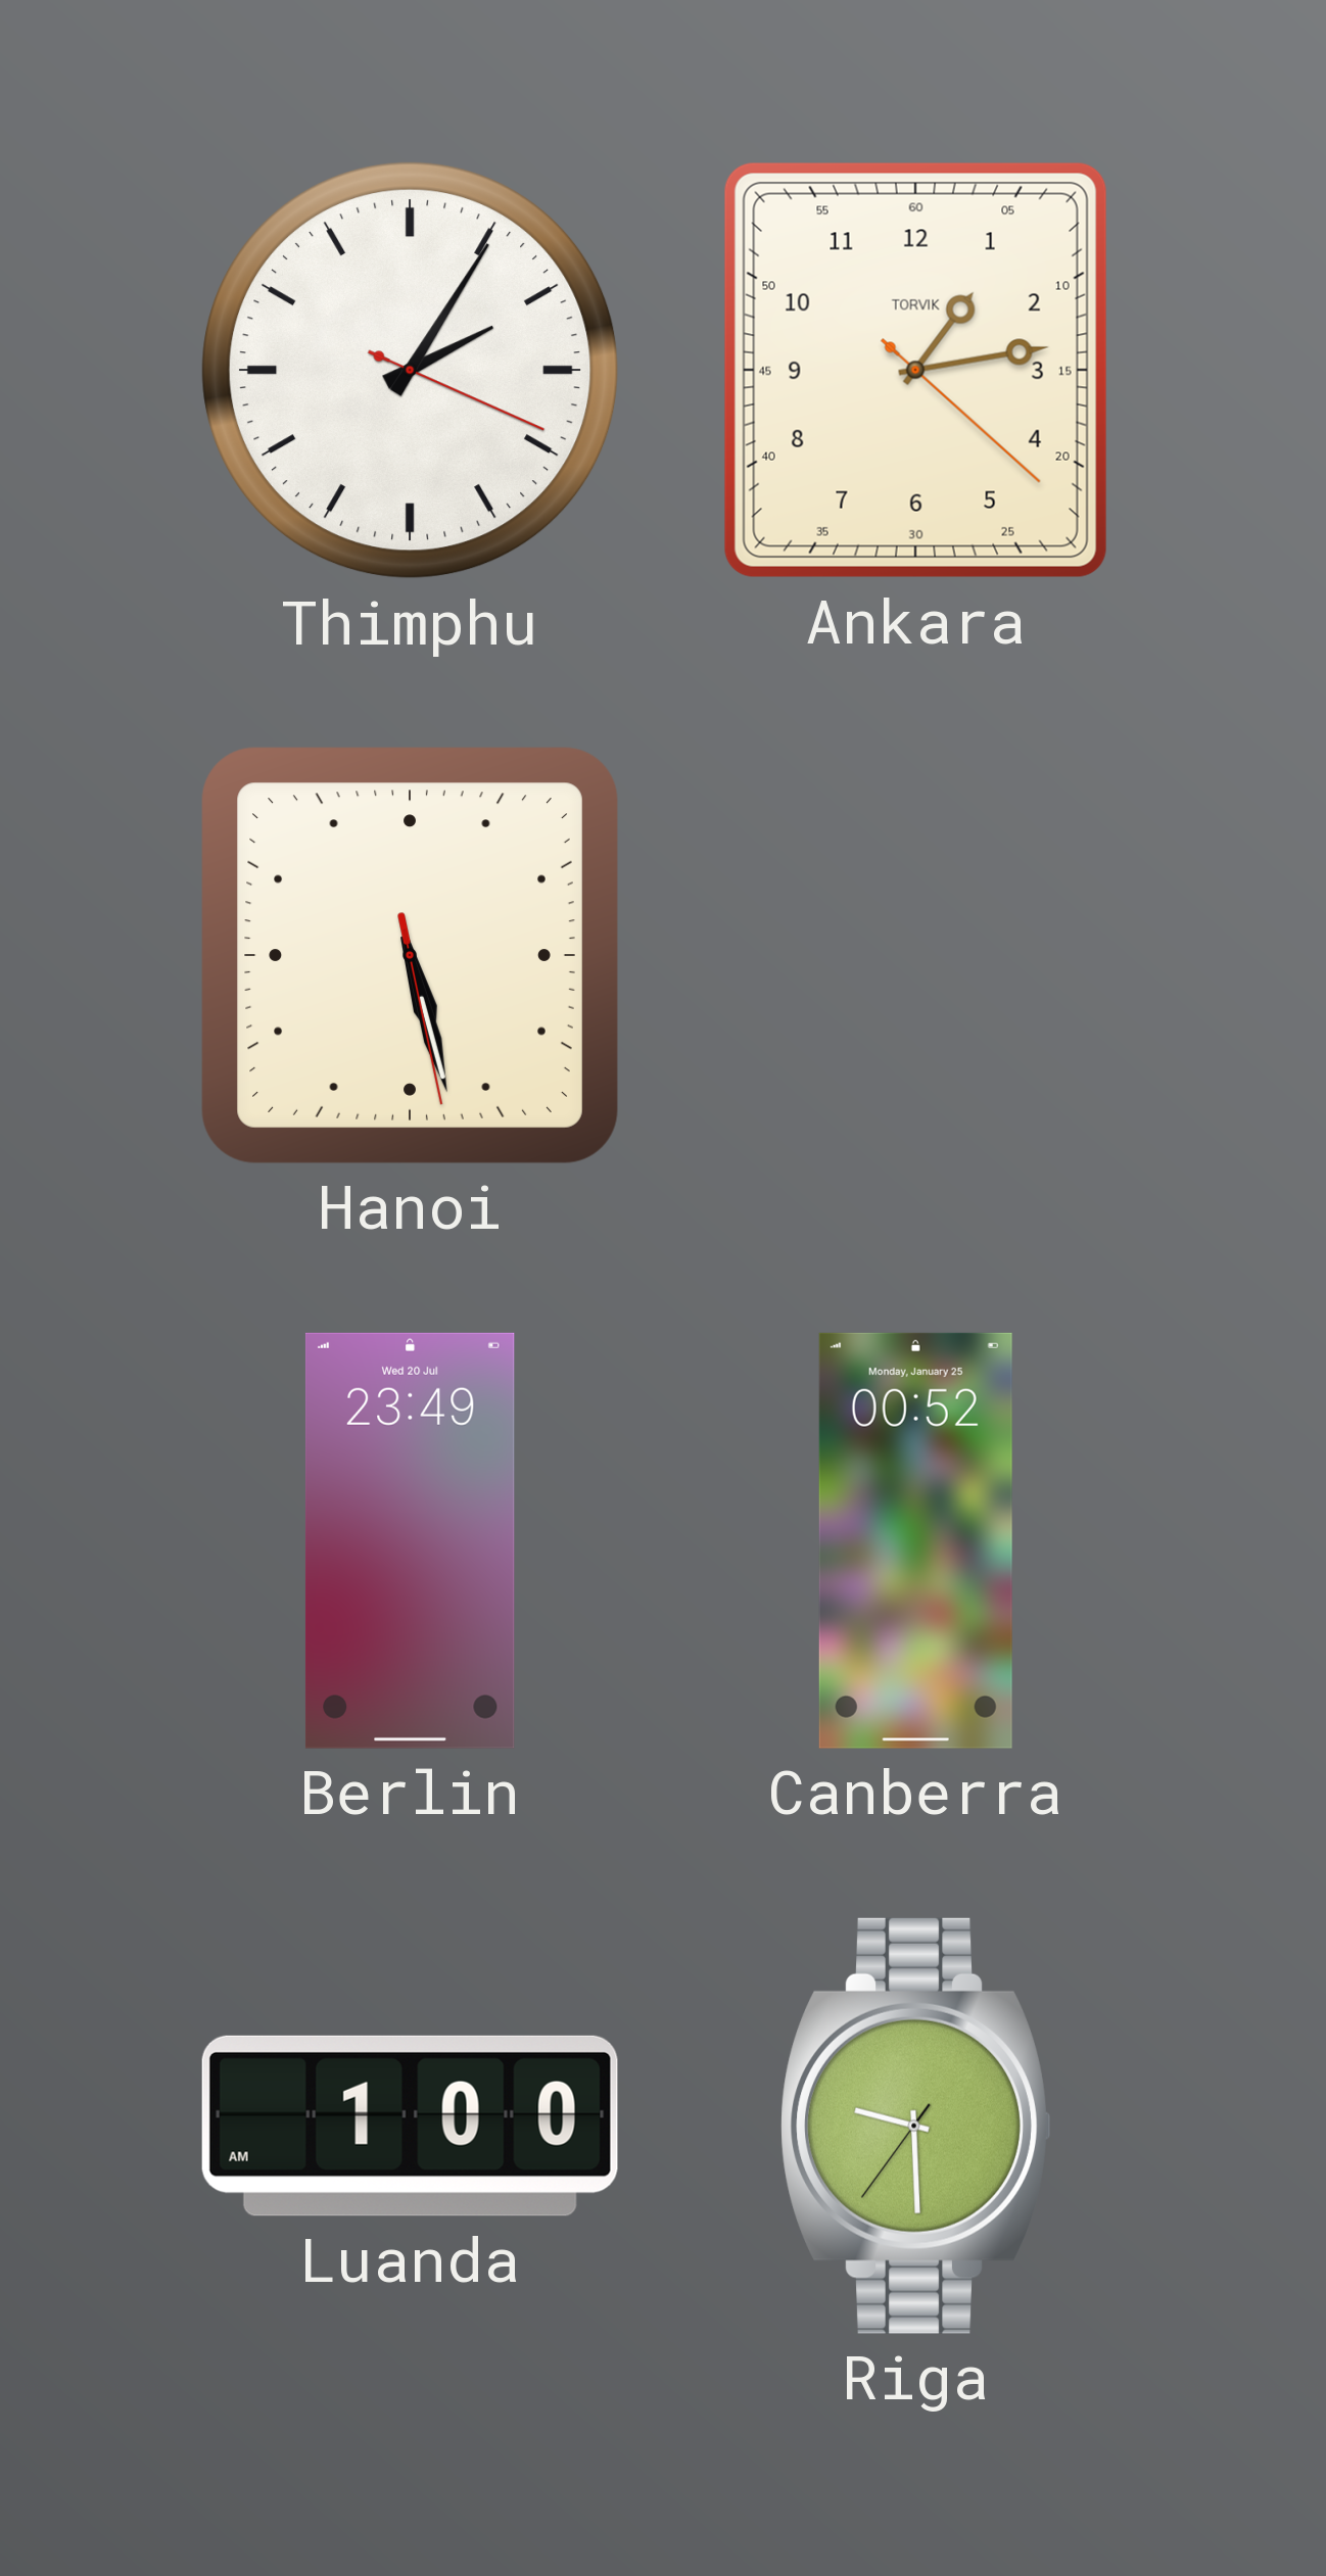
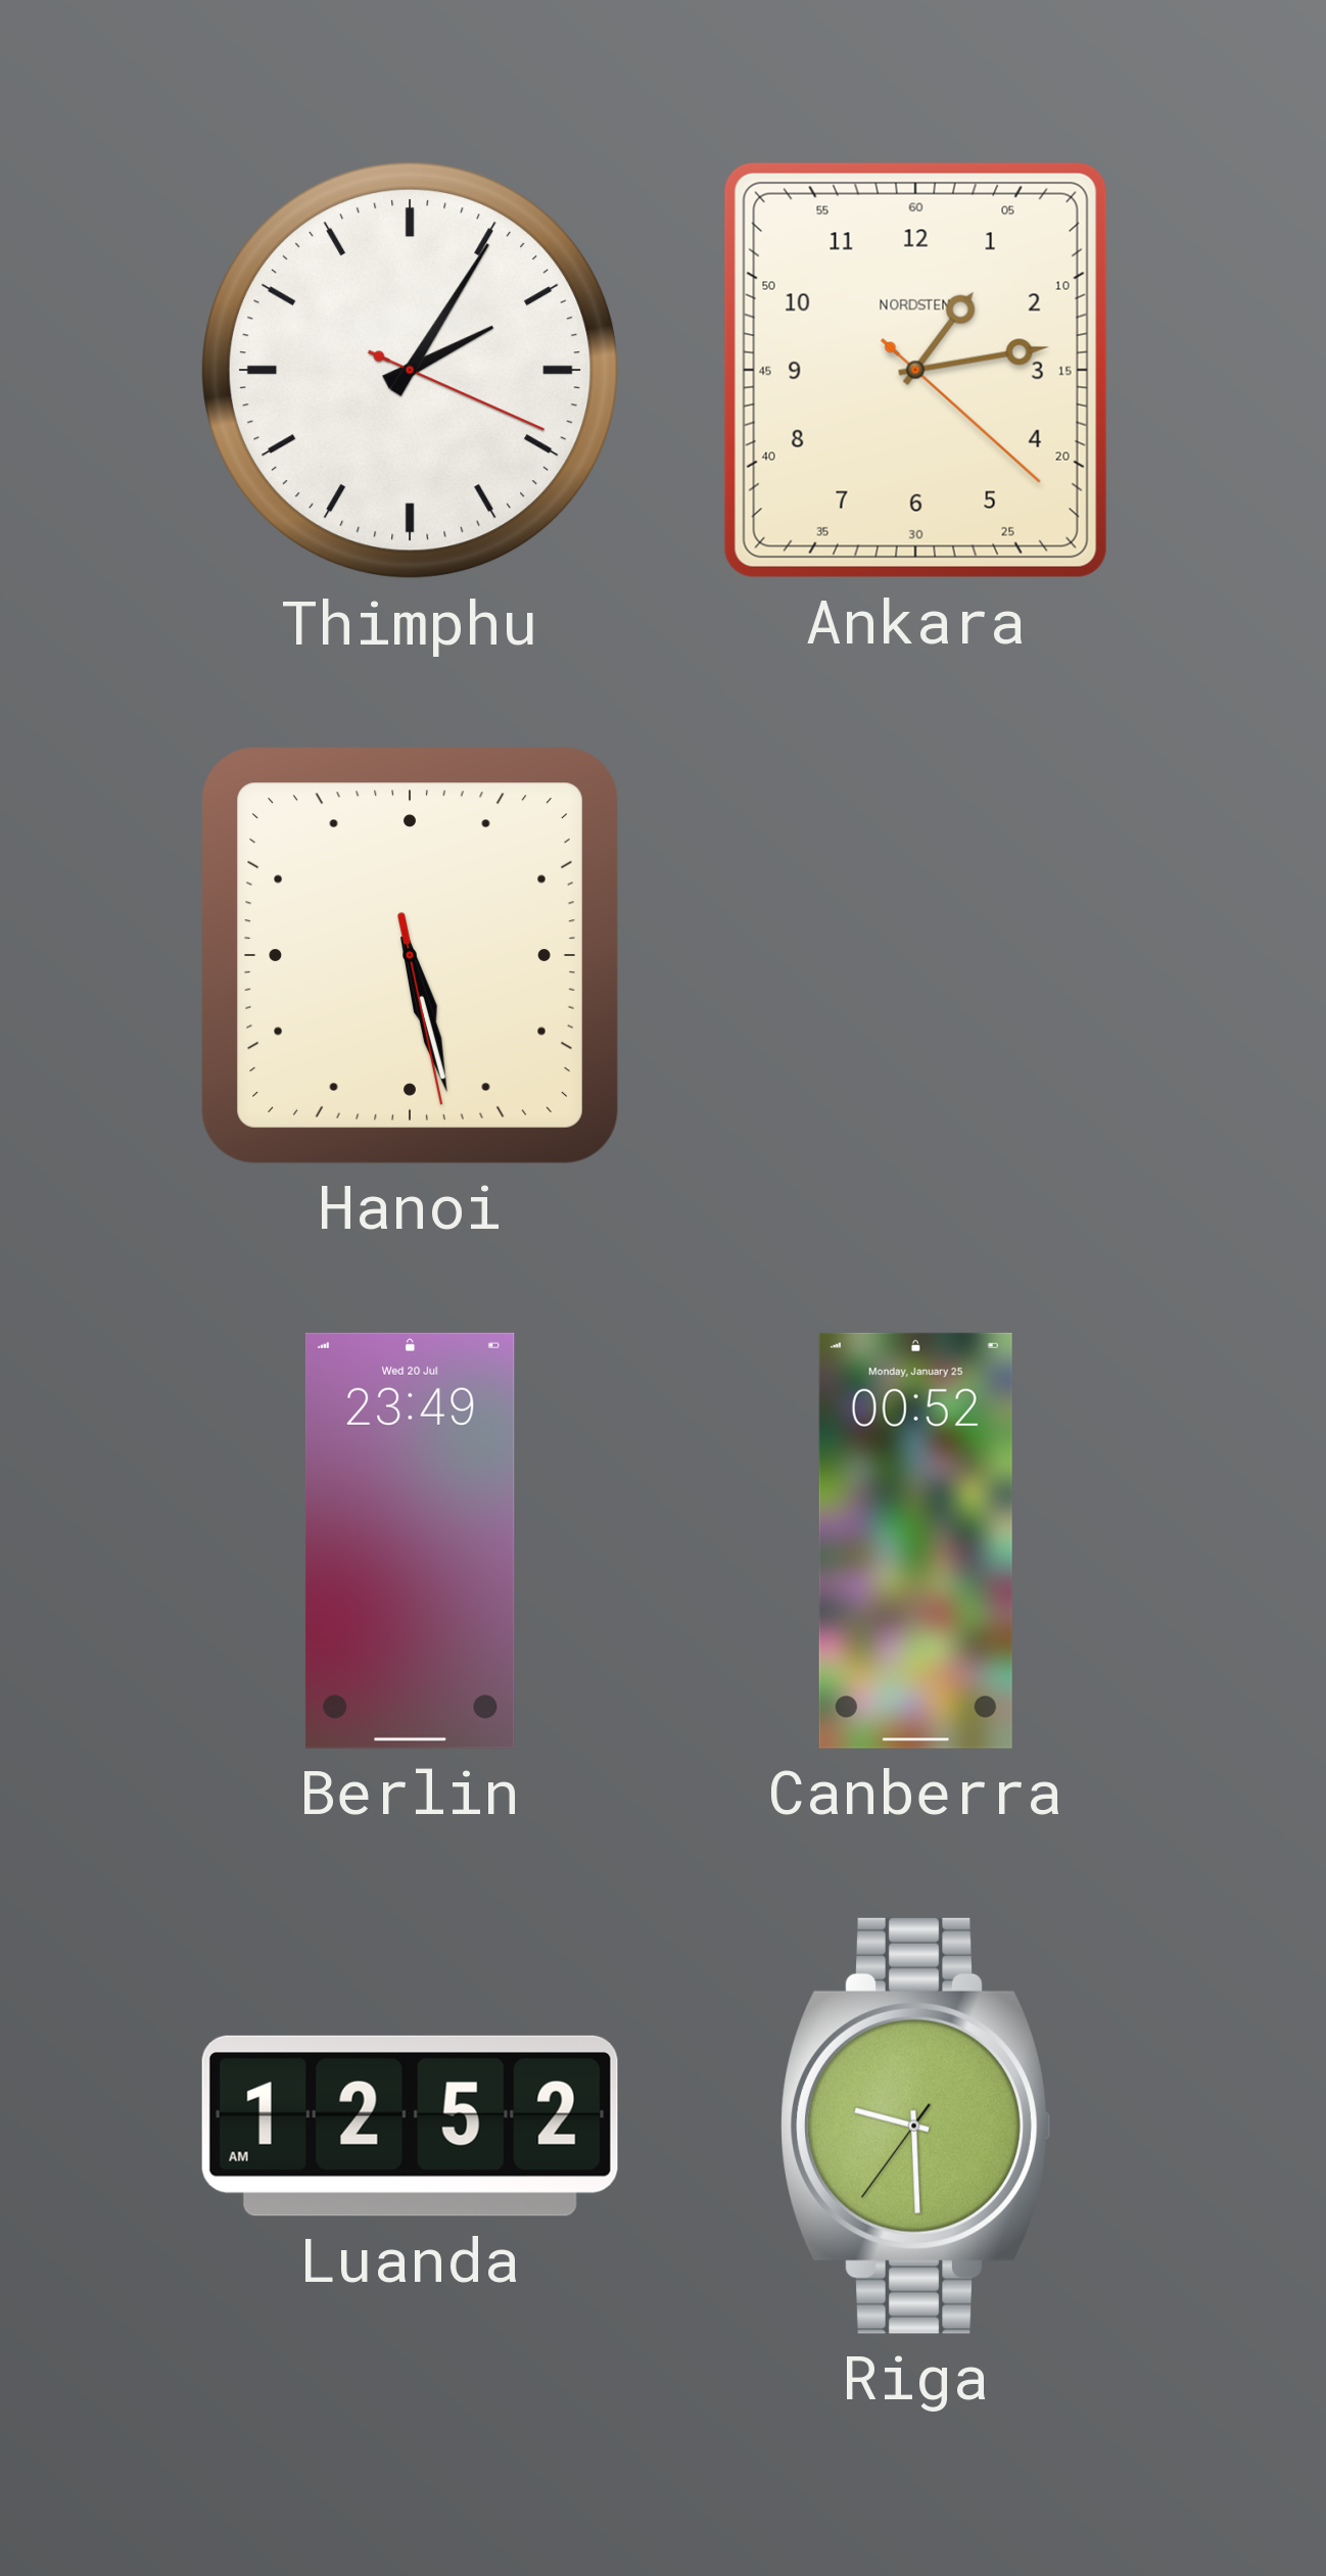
Ankara brand: TORVIK -> NORDSTEN
Luanda: 1:00 -> 12:52
